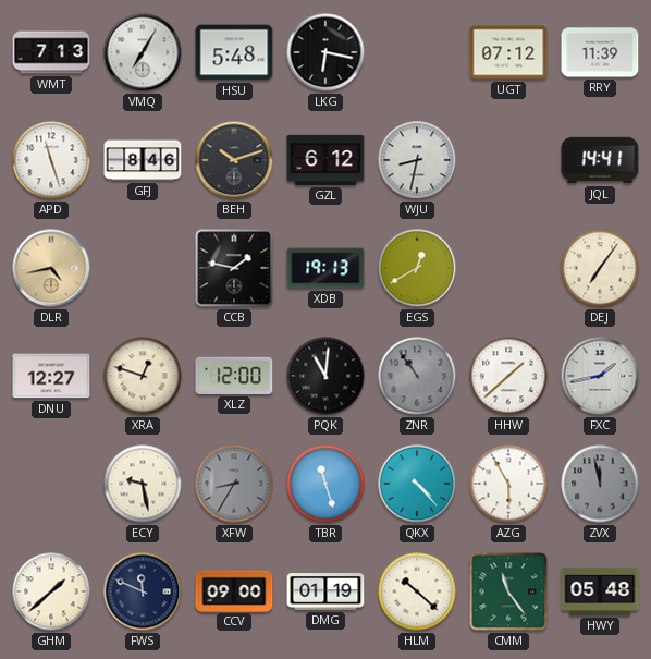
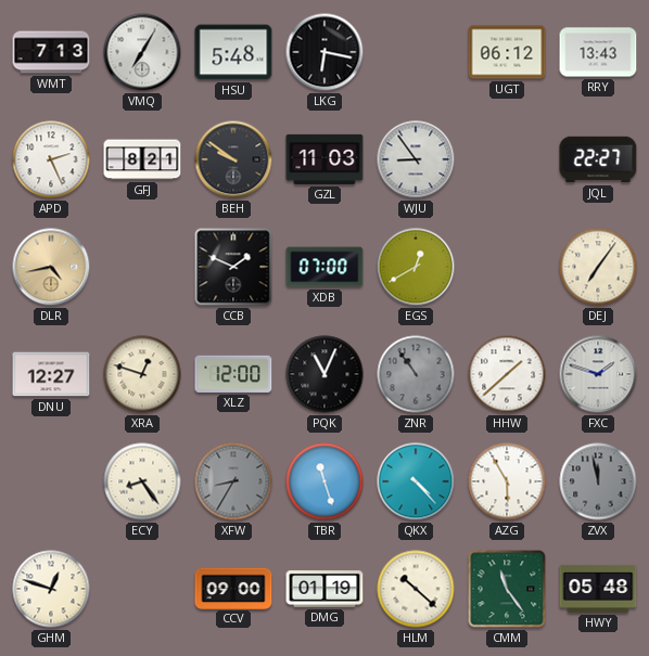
UGT: 07:12 -> 06:12
RRY: 11:39 -> 13:43
APD: 11:27 -> 2:26
GFJ: 8:46 -> 8:21
BEH: 10:12 -> 9:51
GZL: 6:12 -> 11:03
WJU: 8:32 -> 8:54
JQL: 14:41 -> 22:27
CCB: 1:47 -> 1:49
XDB: 19:13 -> 07:00
PQK: 11:01 -> 11:04
FXC: 1:43 -> 1:48
ECY: 9:28 -> 8:24
GHM: 1:38 -> 12:48
FWS: 11:49 -> none
